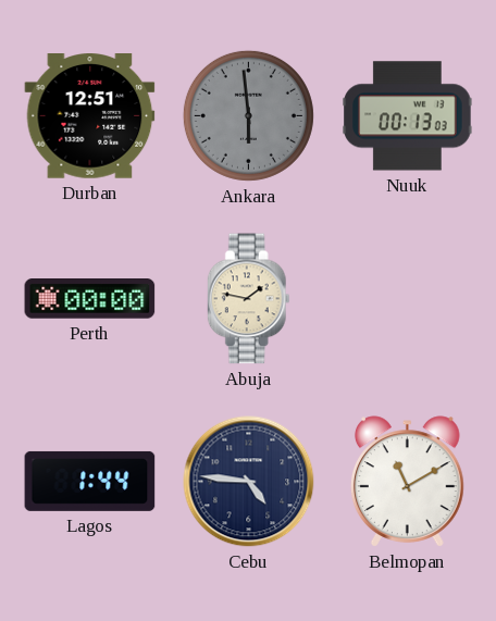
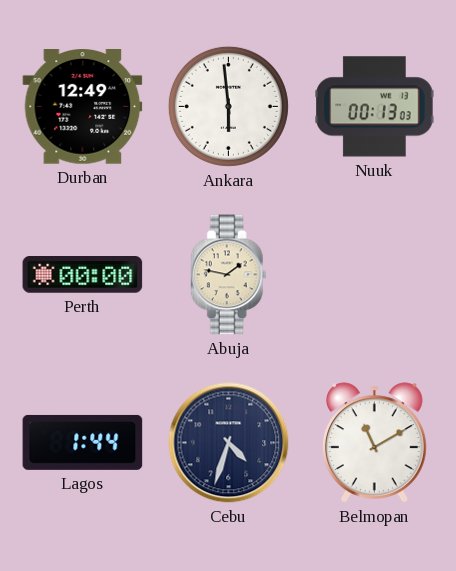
Durban: 12:51 -> 12:49
Ankara dial: grey -> white
Cebu: 4:46 -> 4:33
